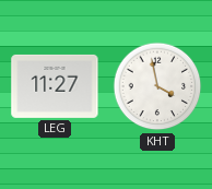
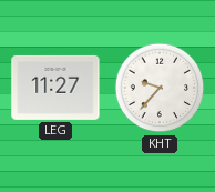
KHT: 3:58 -> 9:37
